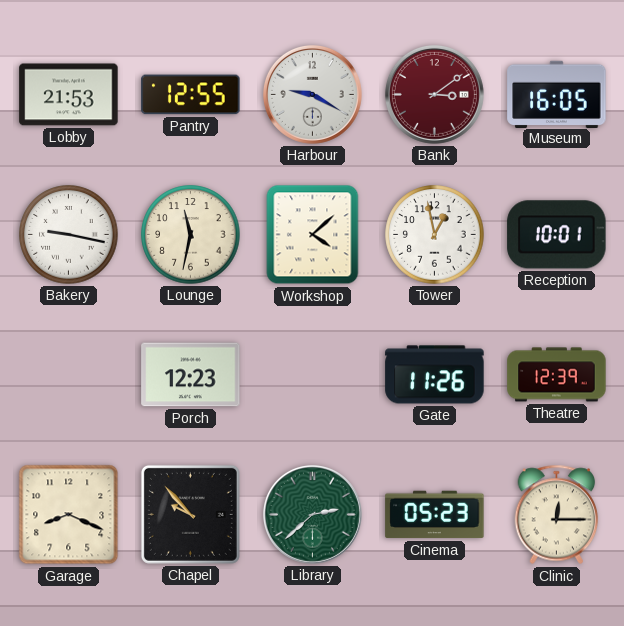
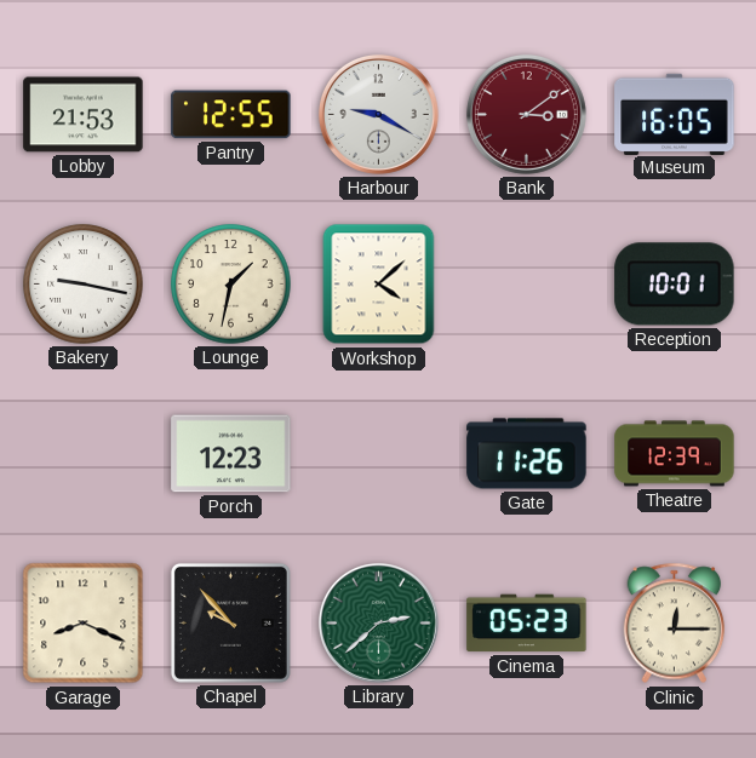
Lounge: 11:32 -> 1:32
Tower: 12:58 -> none
